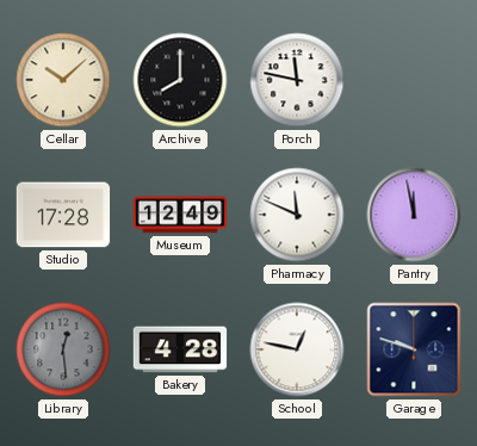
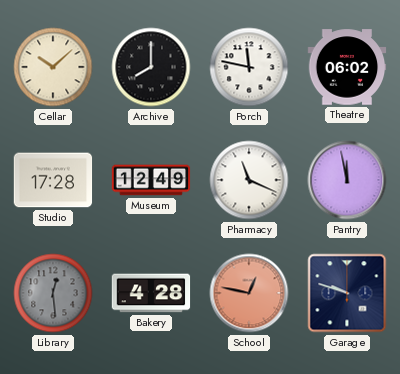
Theatre: none -> 06:02
Pharmacy: 11:49 -> 11:19
School dial: white -> salmon
